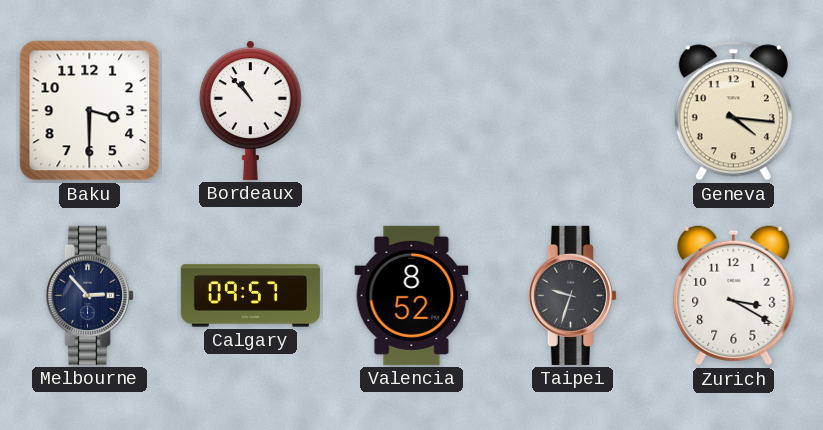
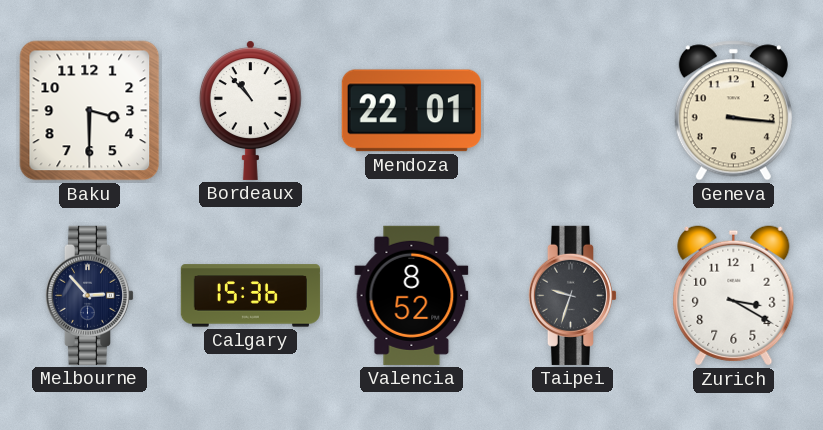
Mendoza: none -> 22:01
Geneva: 4:16 -> 3:16
Calgary: 09:57 -> 15:36
